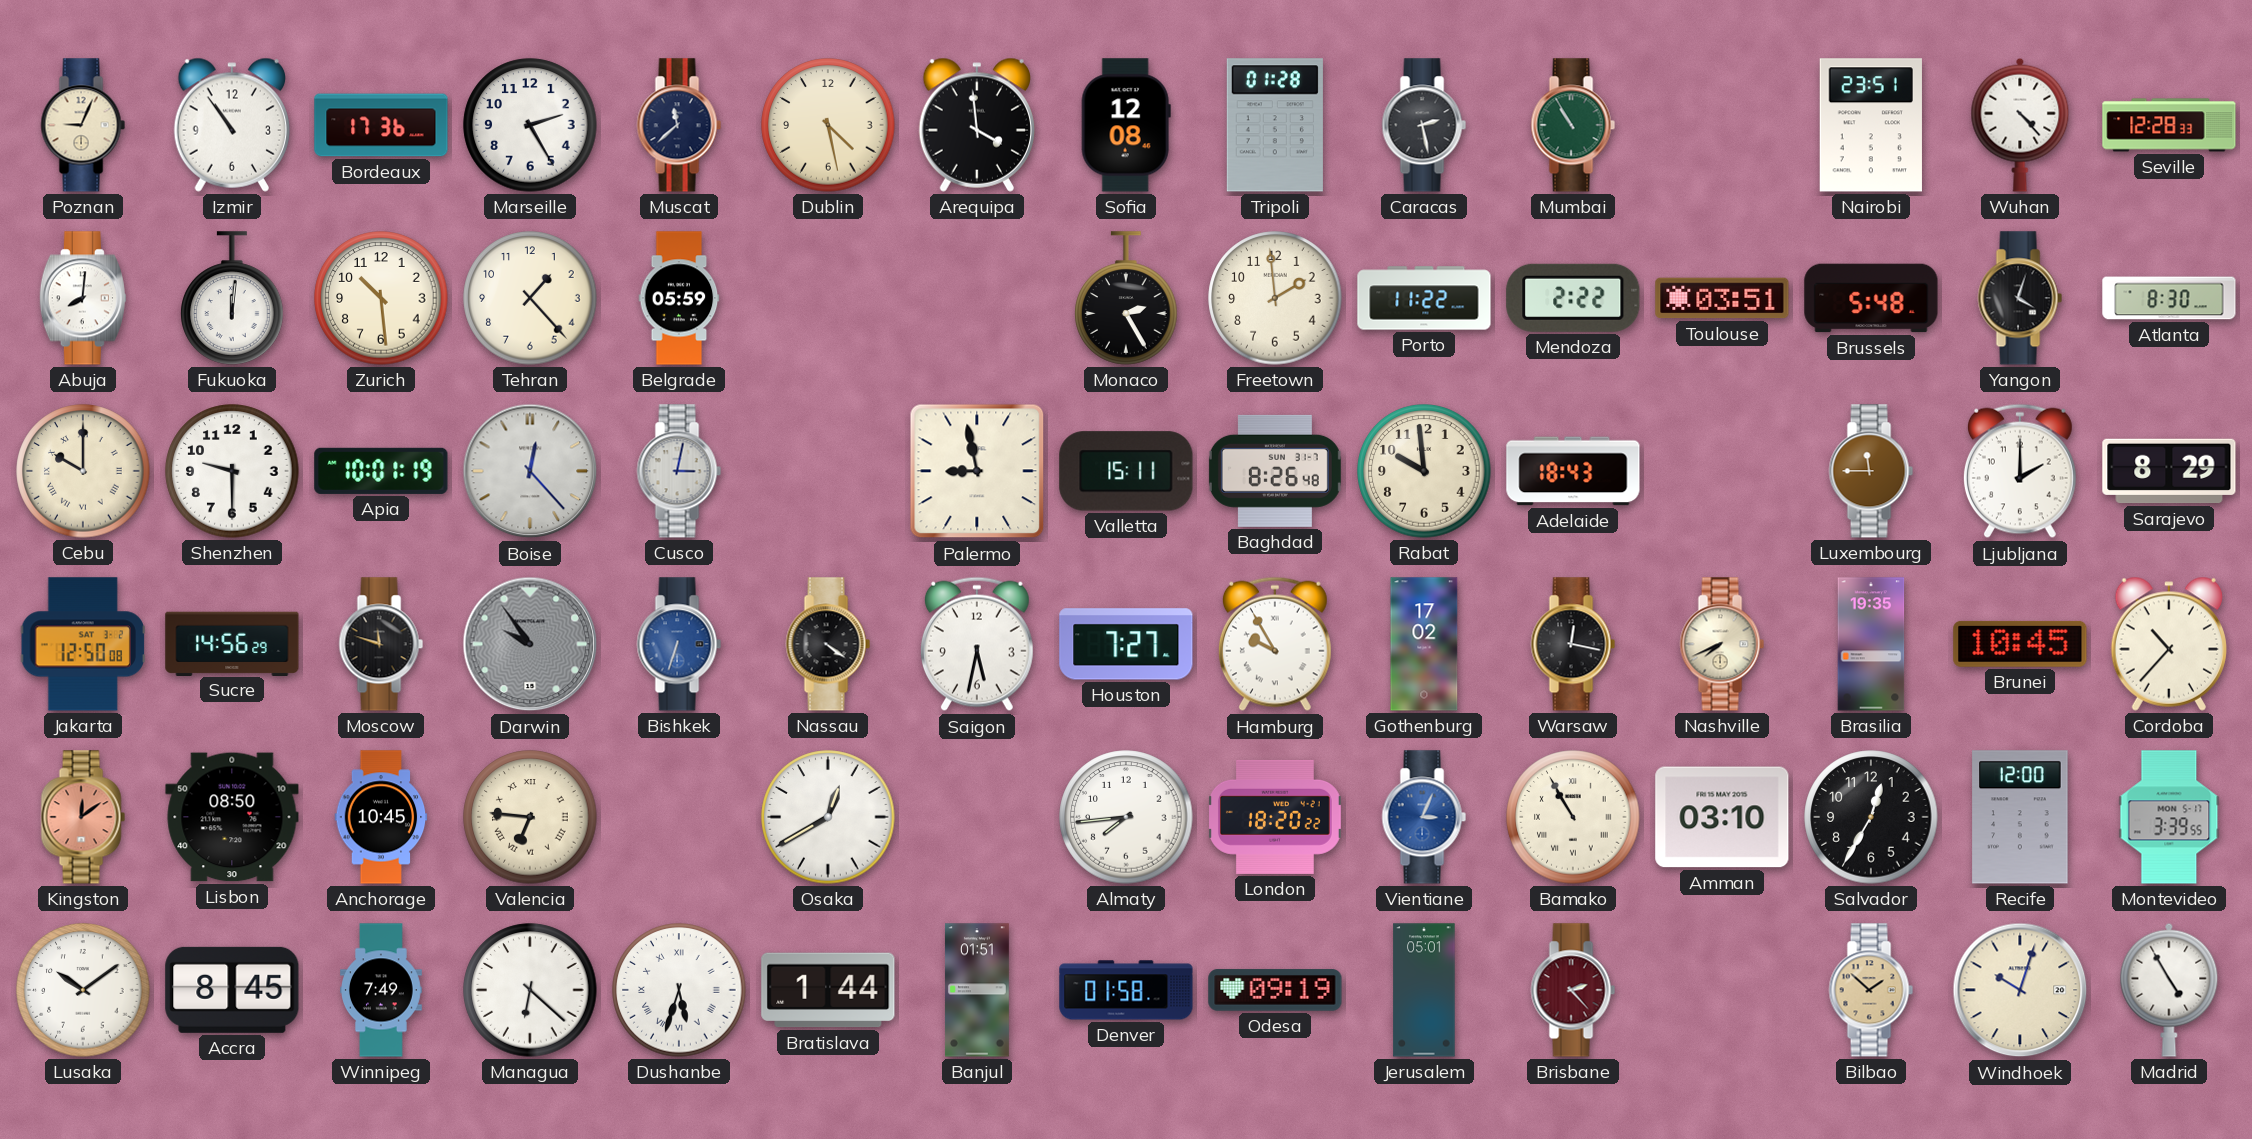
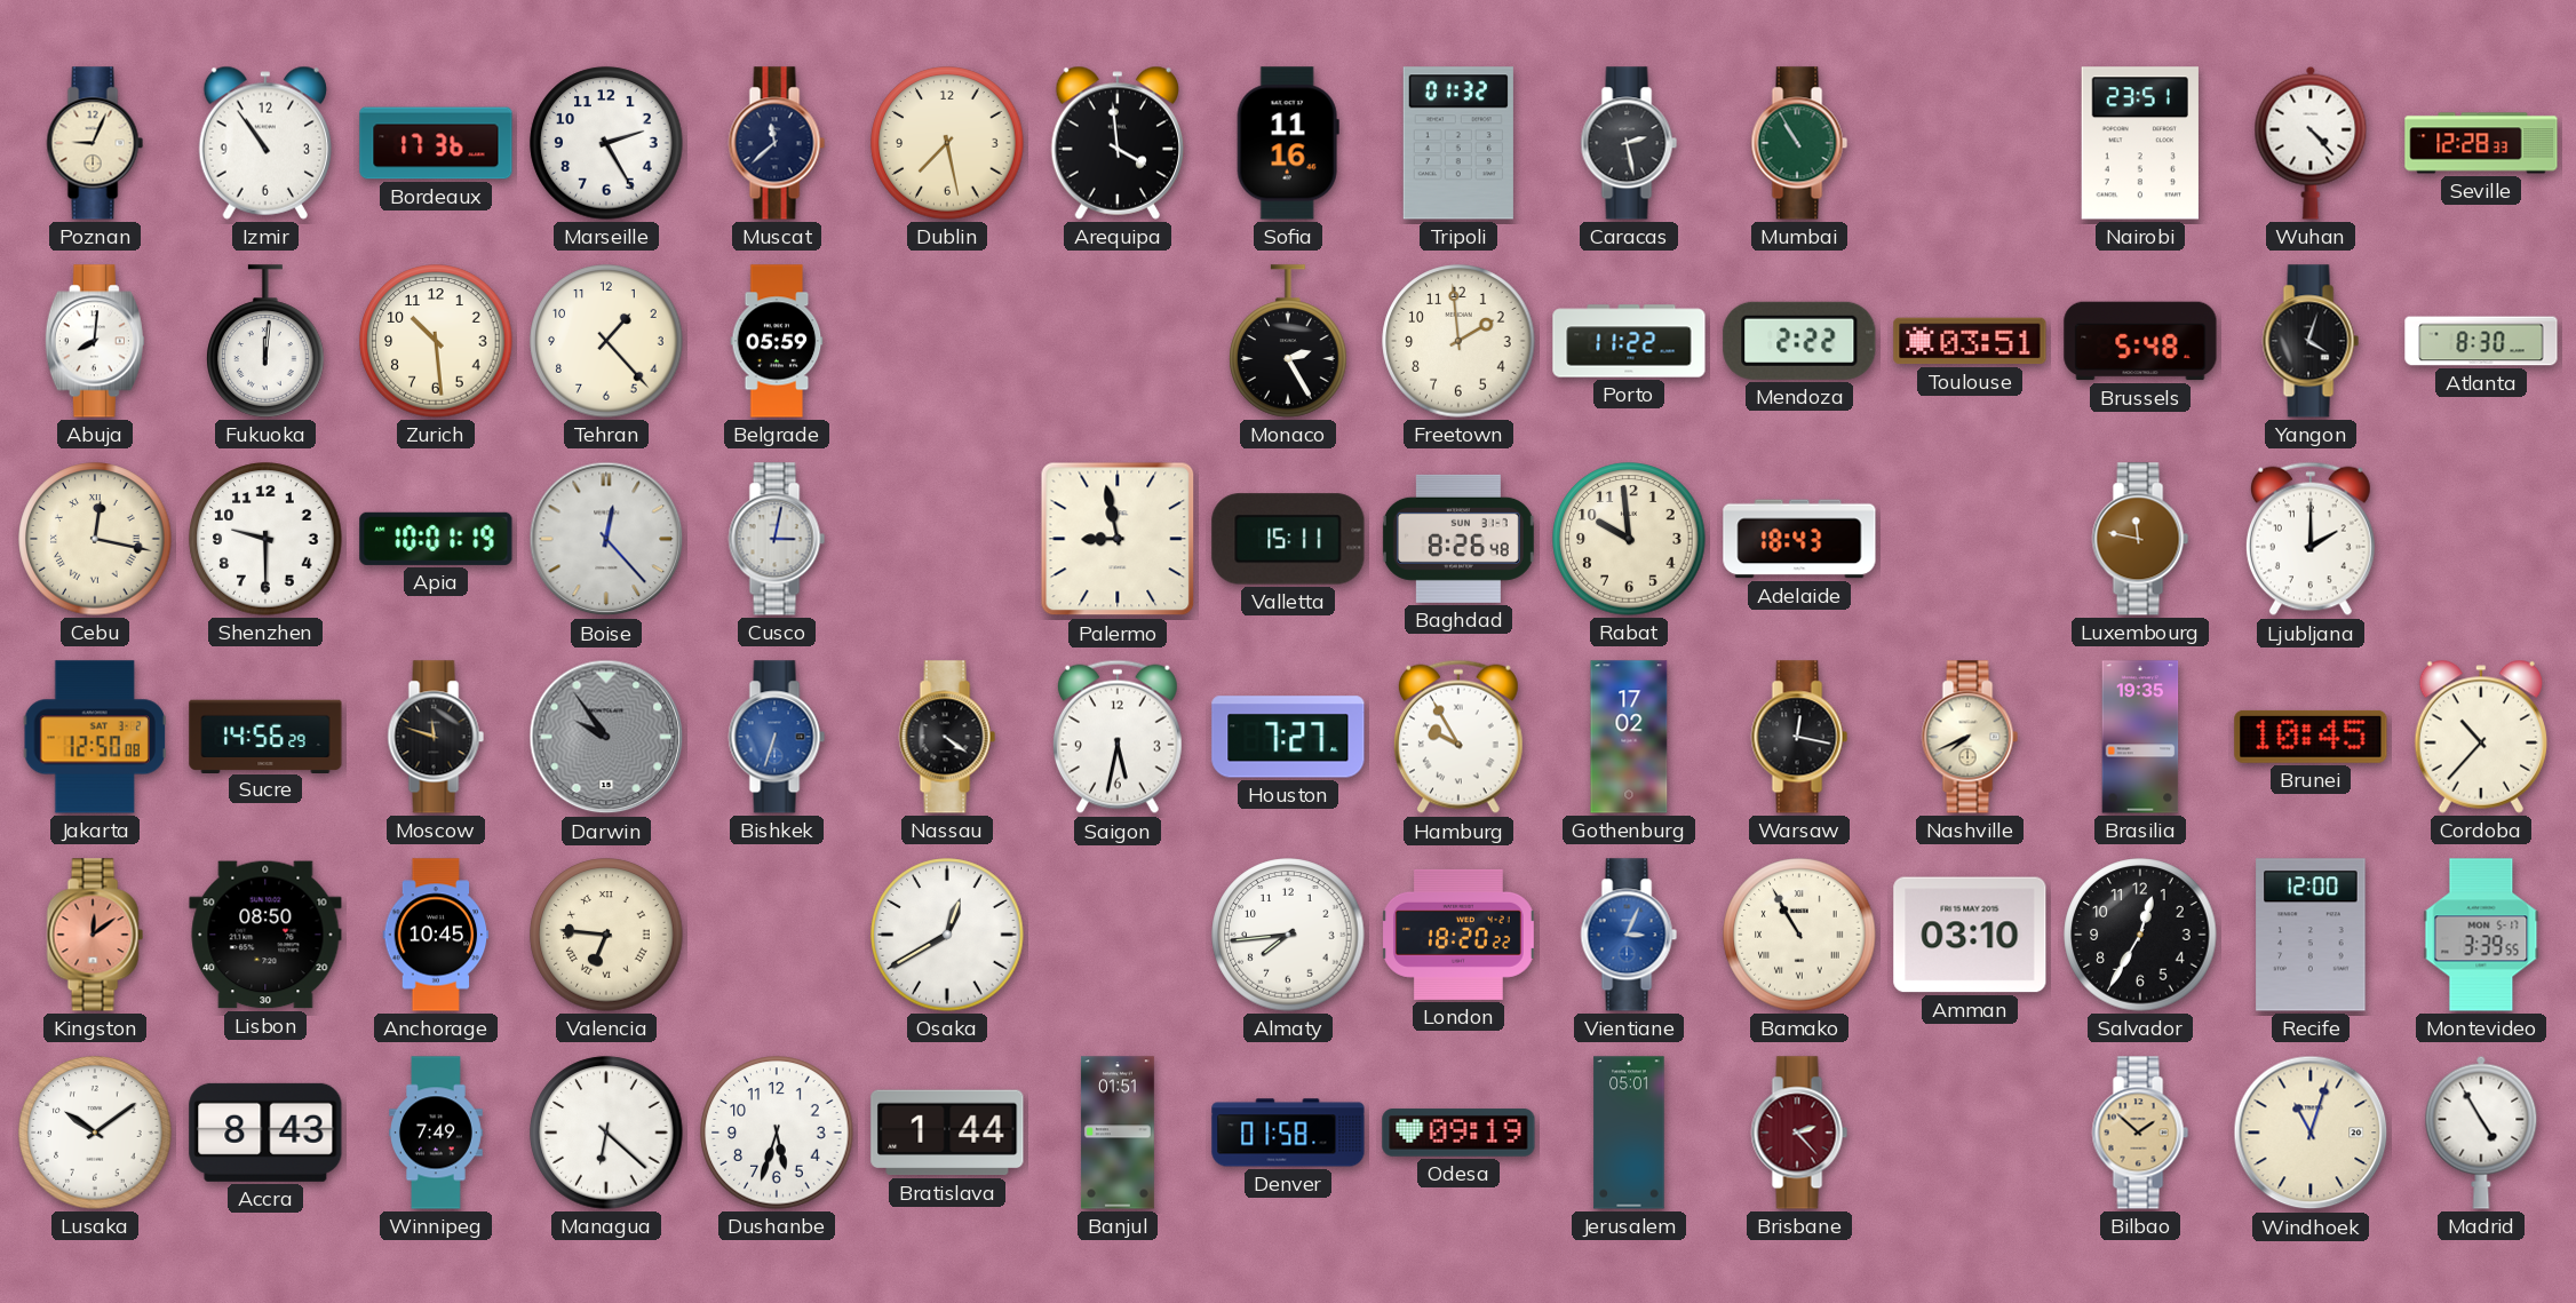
Dublin: 4:28 -> 7:28
Sofia: 12:08 -> 11:16
Tripoli: 01:28 -> 01:32
Cebu: 10:00 -> 12:17
Luxembourg: 11:45 -> 11:47
Sarajevo: 8:29 -> none
Accra: 8:45 -> 8:43
Dushanbe numerals: Roman -> Arabic
Windhoek: 10:03 -> 11:03
